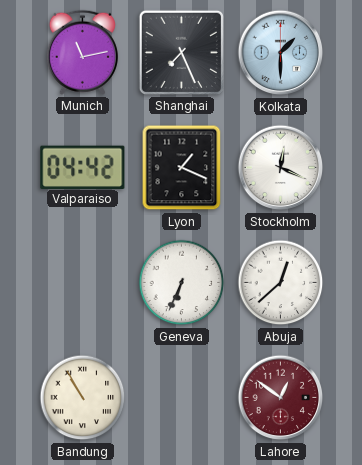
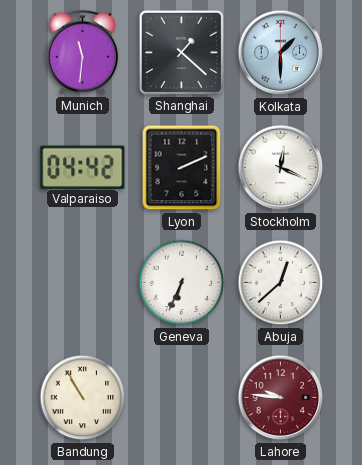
Munich: 11:13 -> 11:31
Shanghai: 7:26 -> 1:22
Lyon: 1:19 -> 2:11
Lahore: 12:51 -> 9:46
